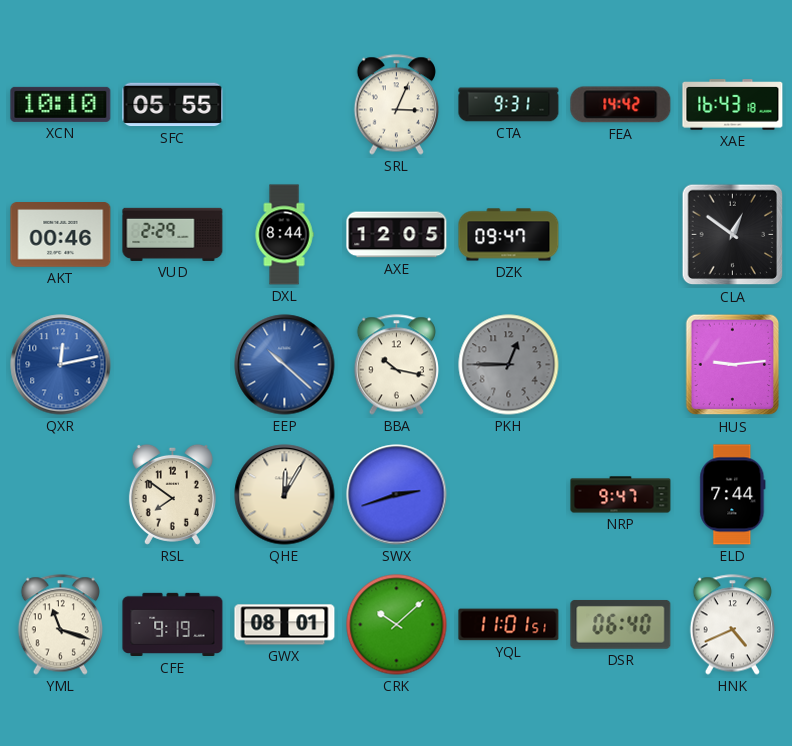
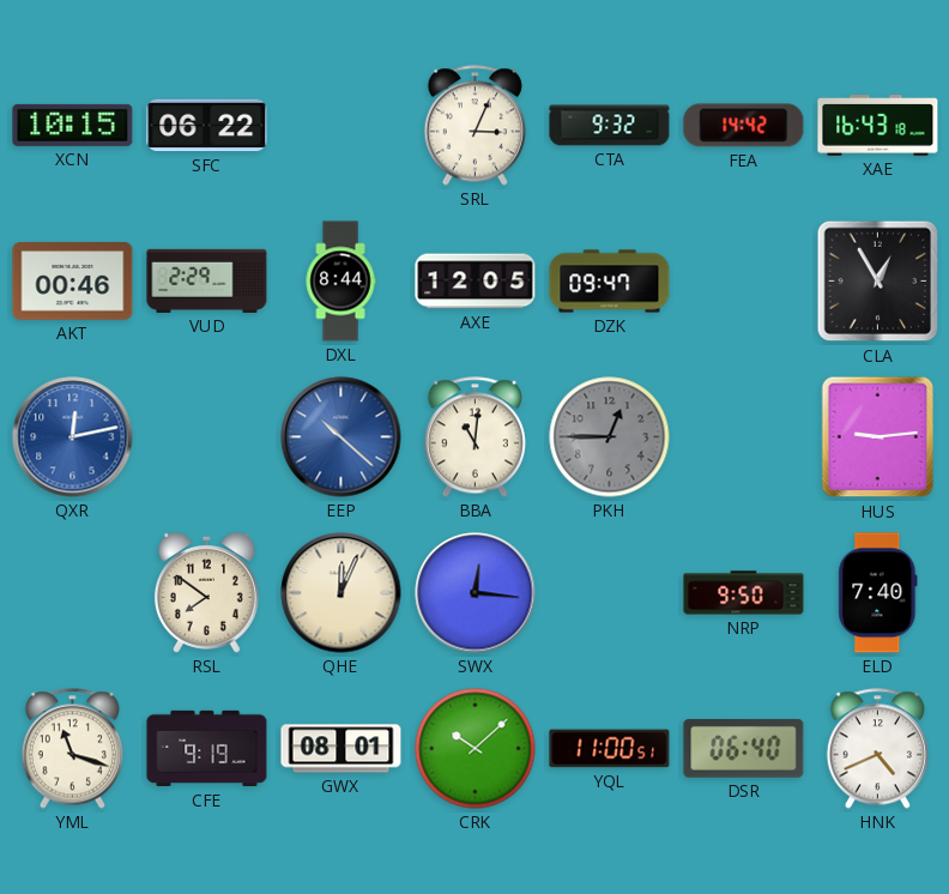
XCN: 10:10 -> 10:15
SFC: 05:55 -> 06:22
CTA: 9:31 -> 9:32
CLA: 12:51 -> 12:55
BBA: 10:17 -> 11:01
QHE: 12:05 -> 12:04
SWX: 2:42 -> 12:16
NRP: 9:47 -> 9:50
ELD: 7:44 -> 7:40
YQL: 11:01 -> 11:00
